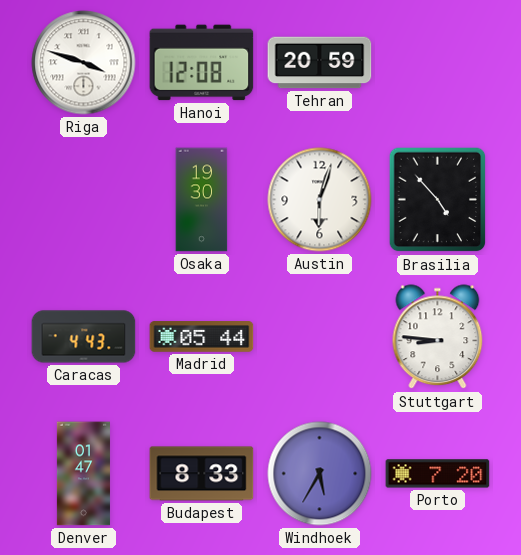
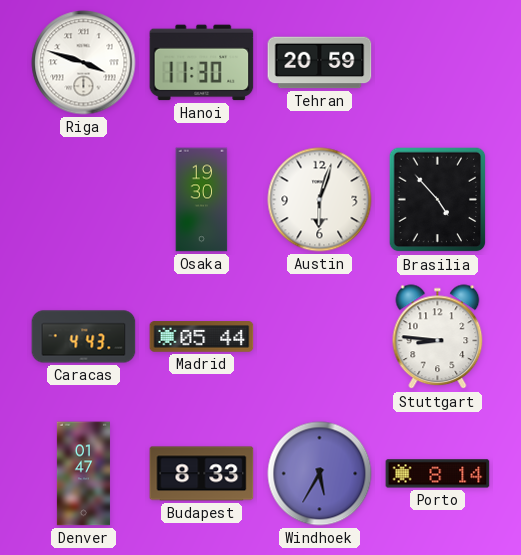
Hanoi: 12:08 -> 11:30
Porto: 7:20 -> 8:14
